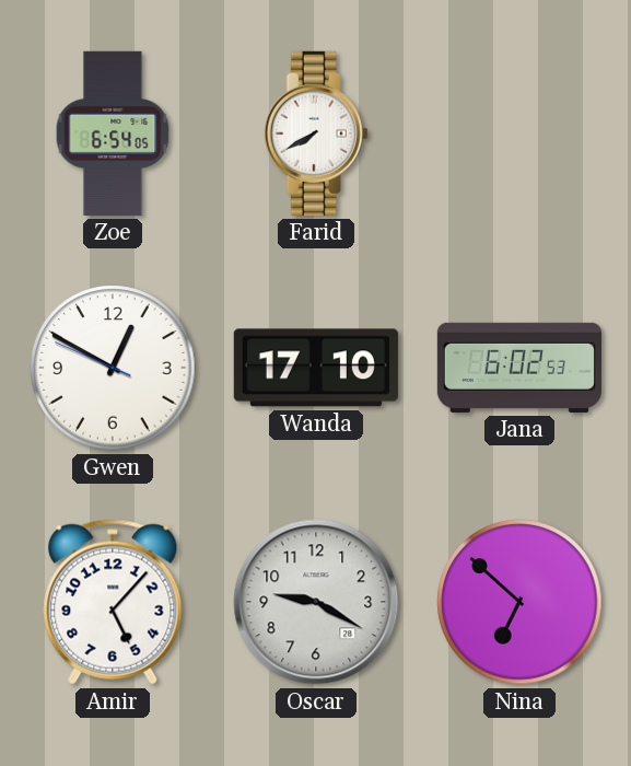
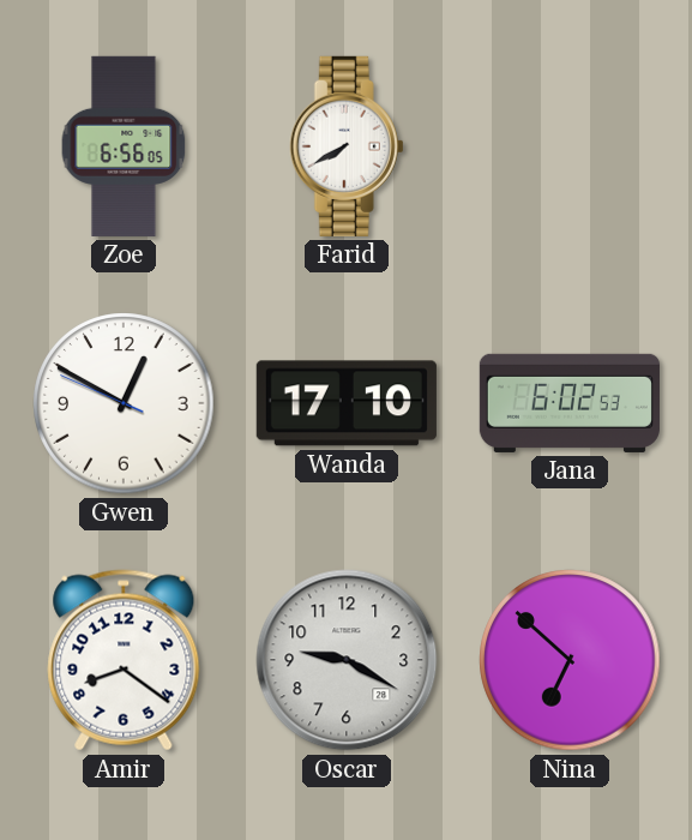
Zoe: 6:54 -> 6:56
Amir: 5:07 -> 8:21
